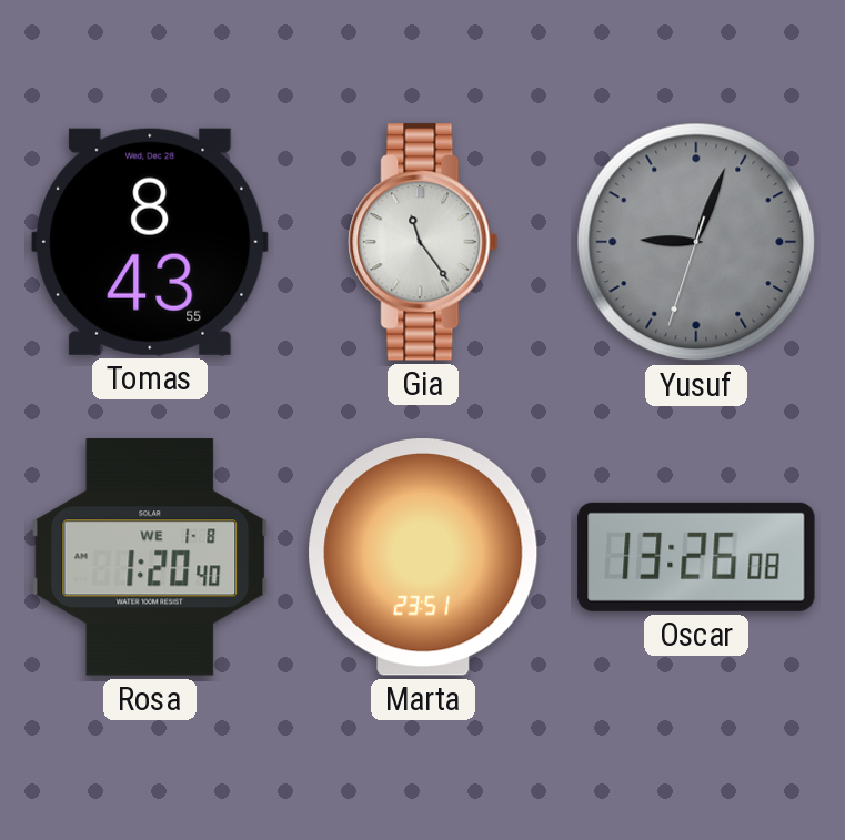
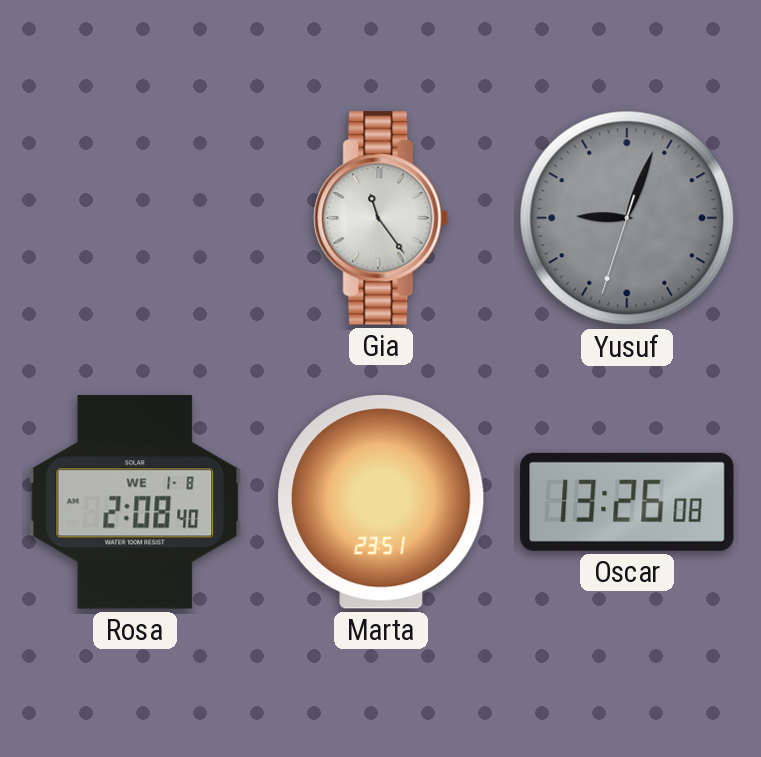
Tomas: 8:43 -> none
Rosa: 1:20 -> 2:08
